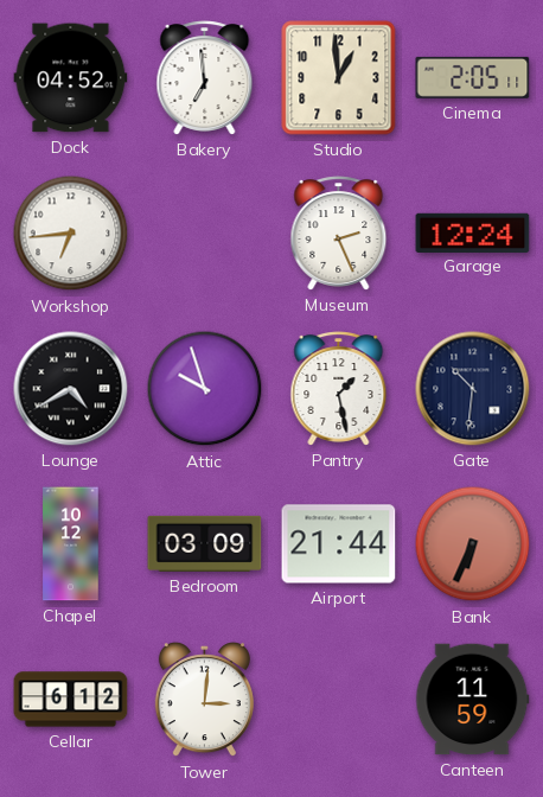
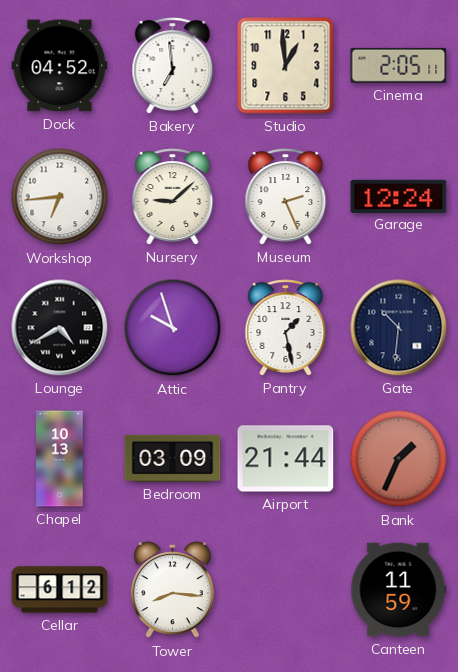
Nursery: none -> 9:08
Chapel: 10:12 -> 10:13
Bank: 6:34 -> 1:34
Tower: 3:01 -> 8:16
